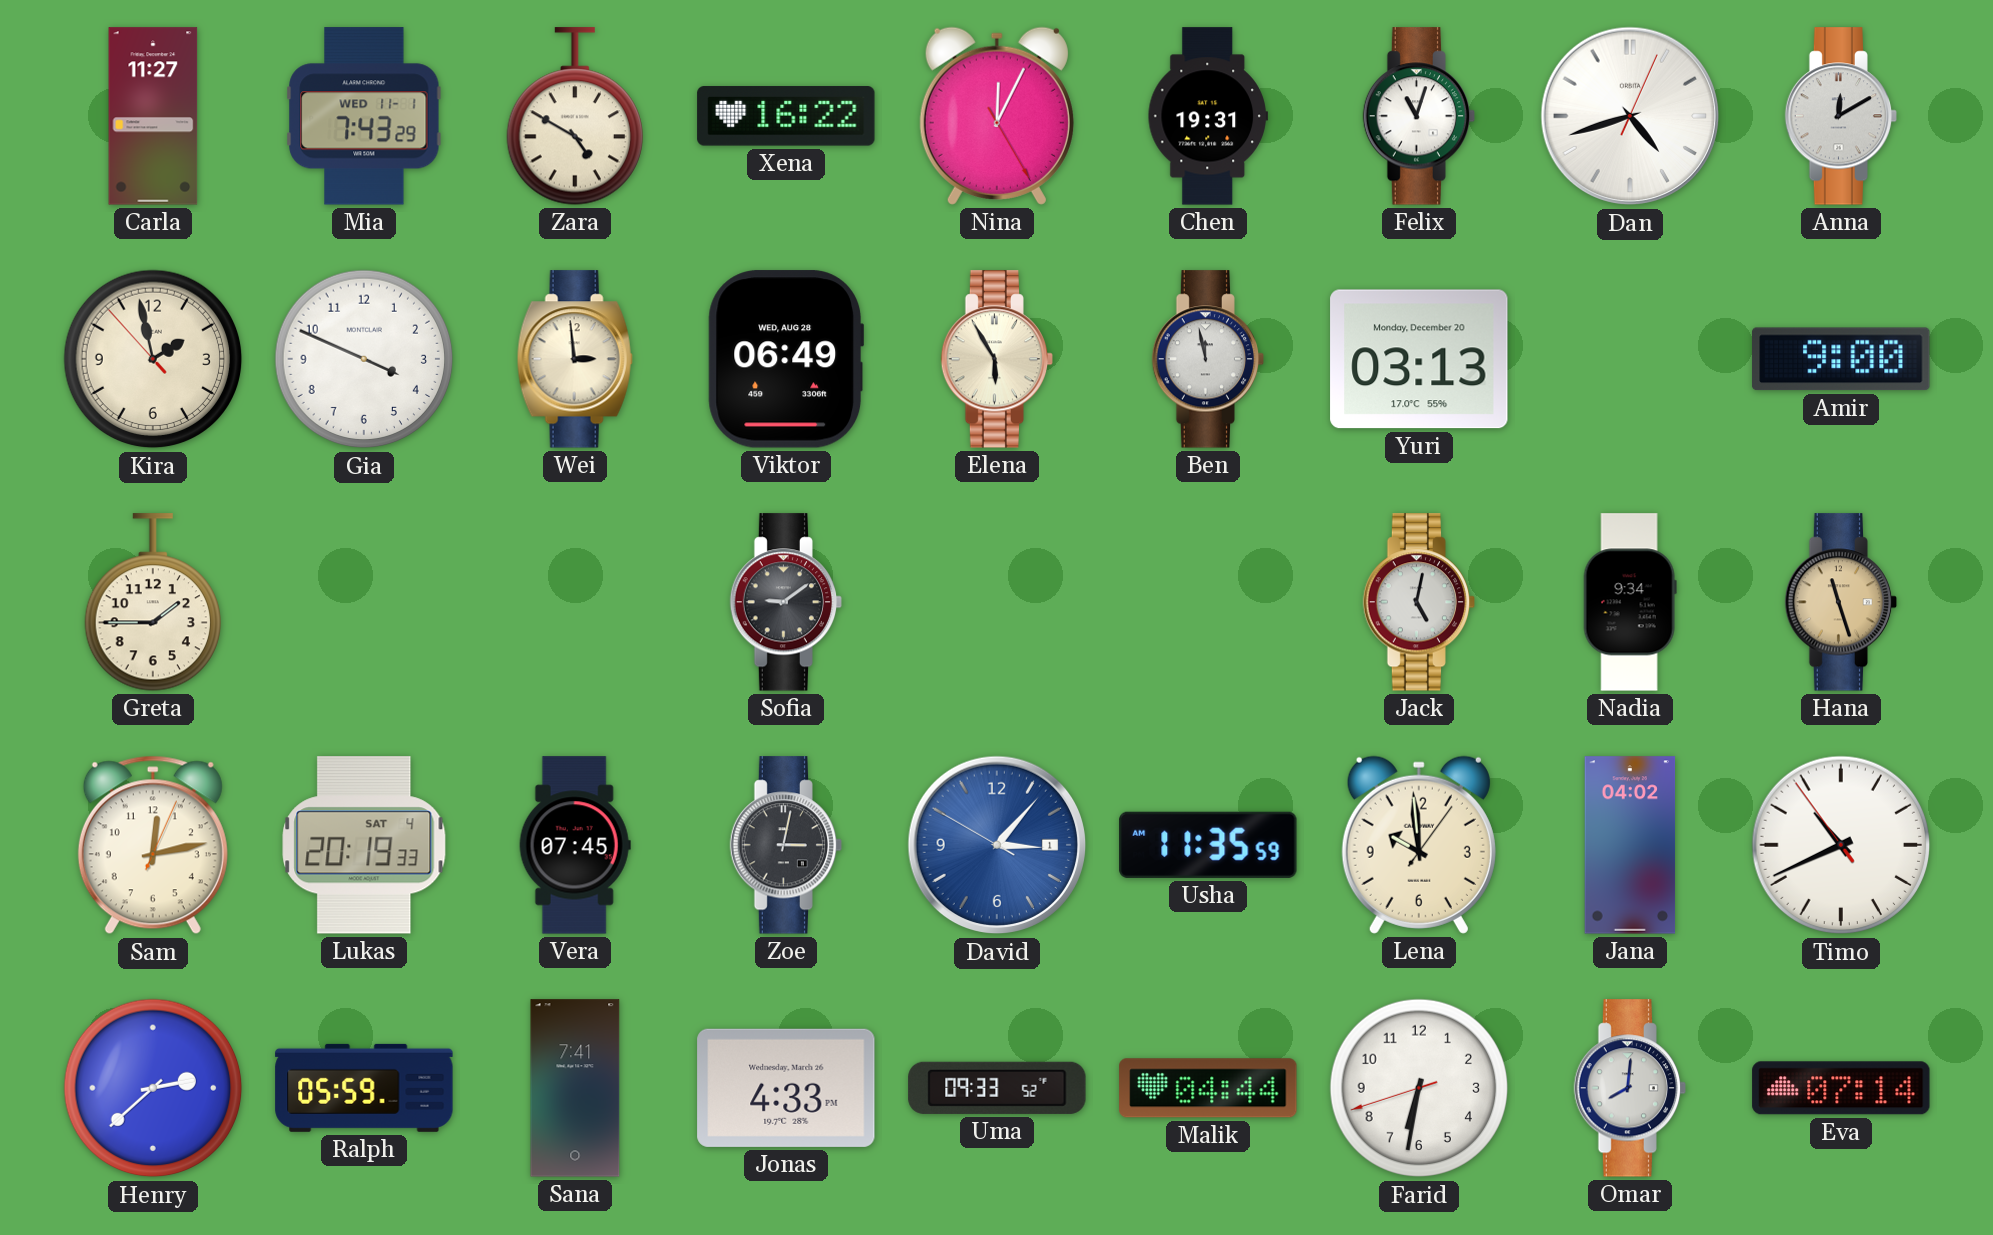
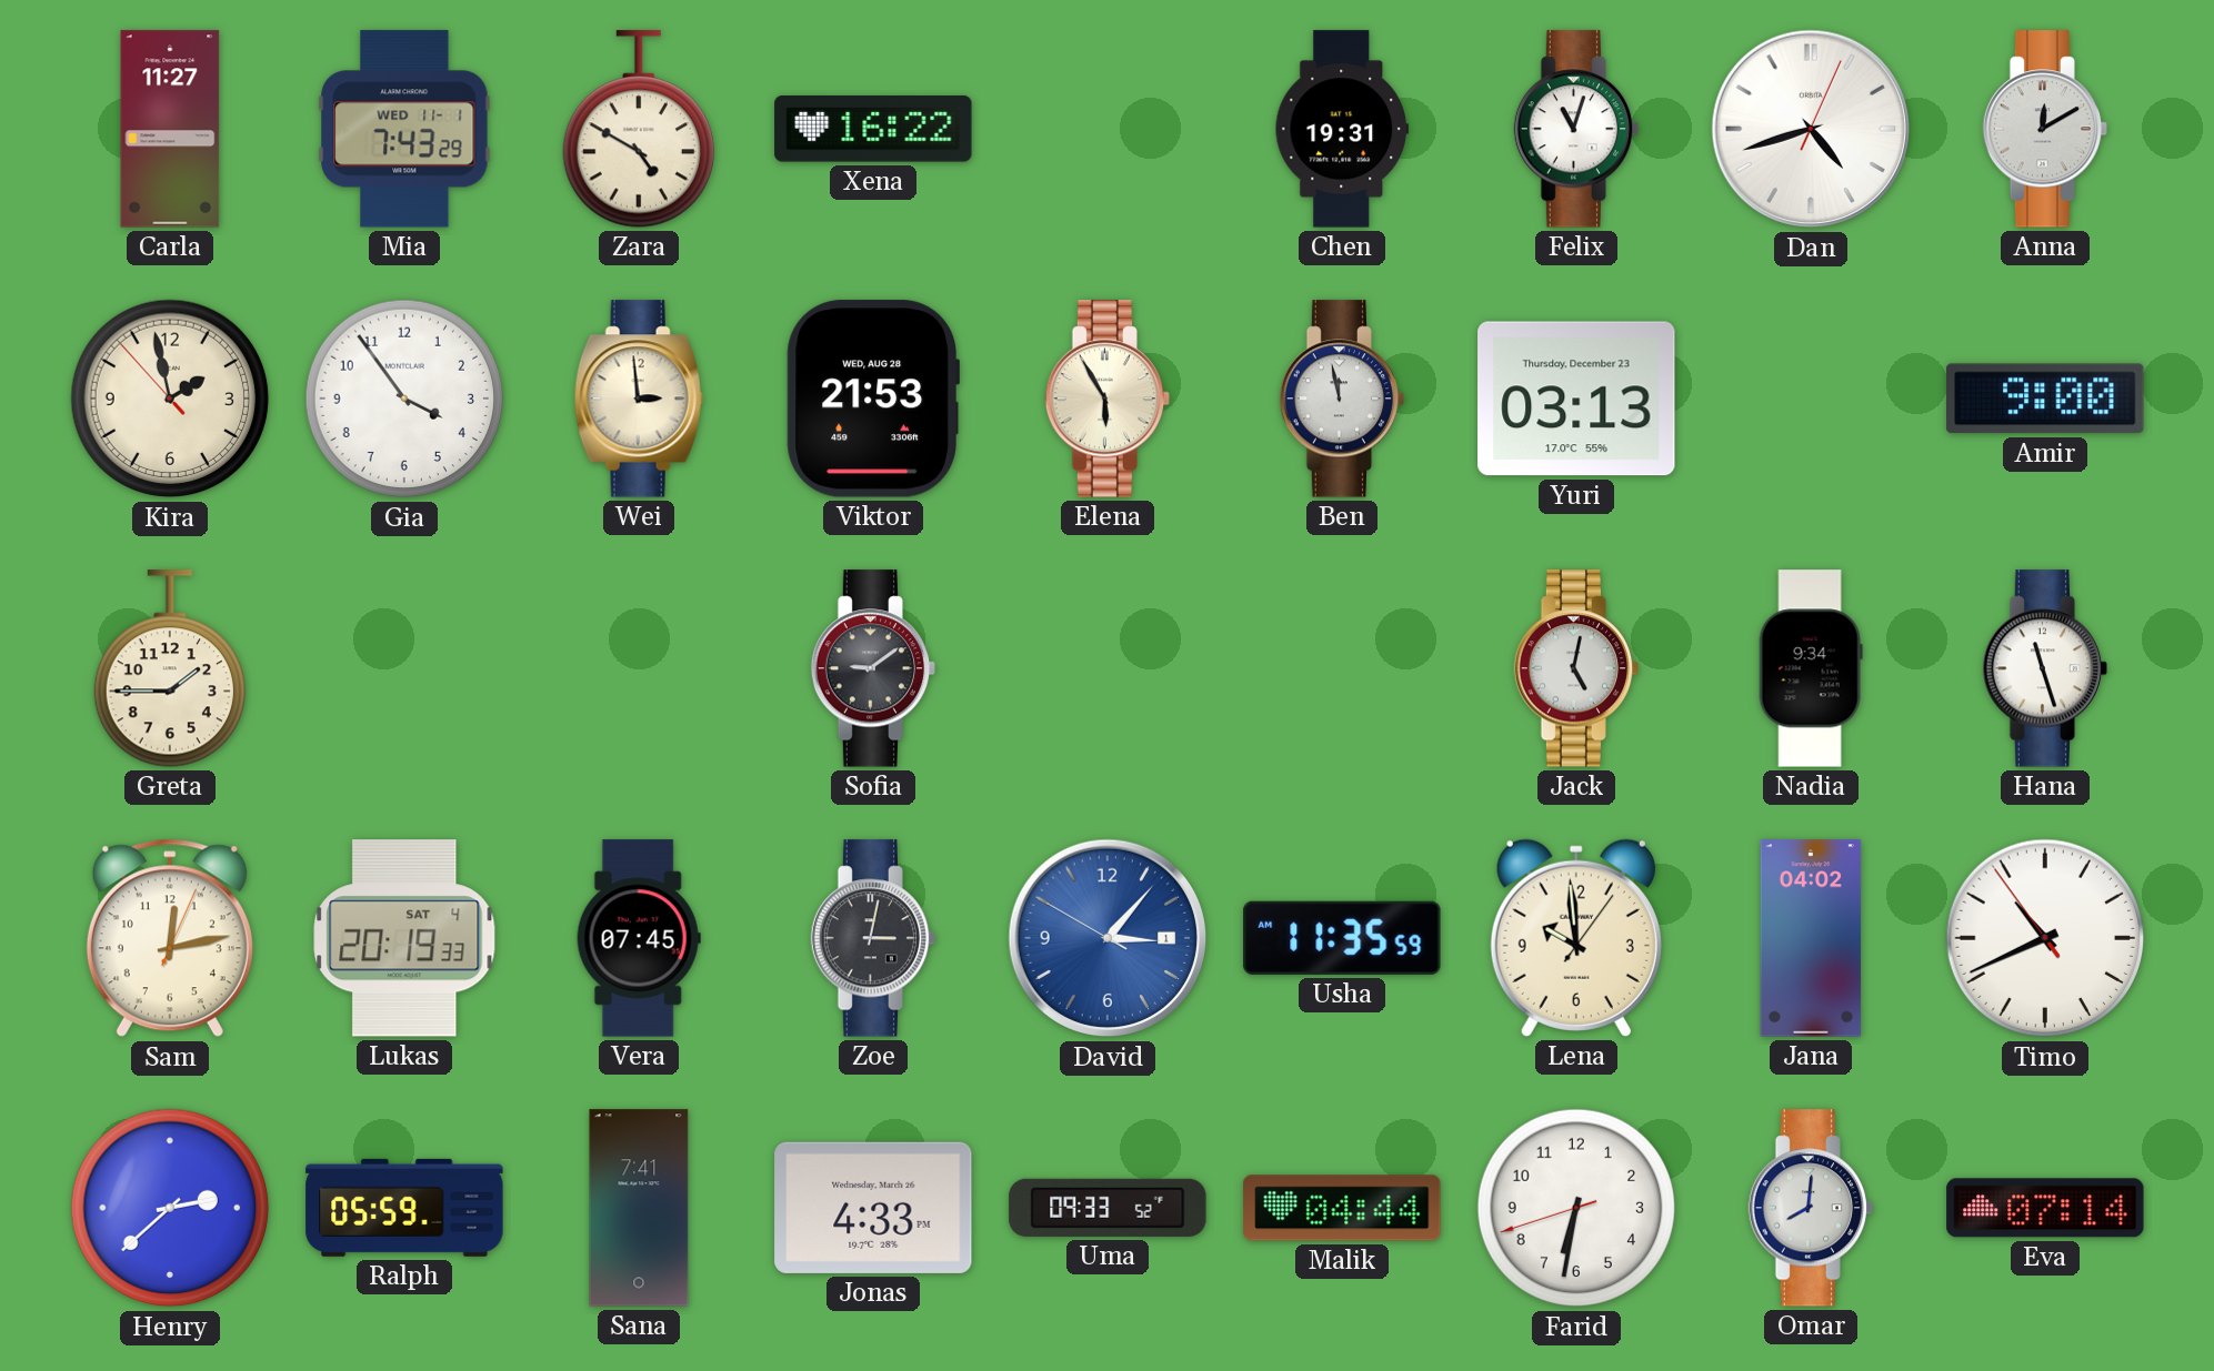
Nina: 12:04 -> none
Gia: 3:49 -> 3:54
Viktor: 06:49 -> 21:53
Yuri date: Monday, December 20 -> Thursday, December 23
Hana dial: champagne -> white
